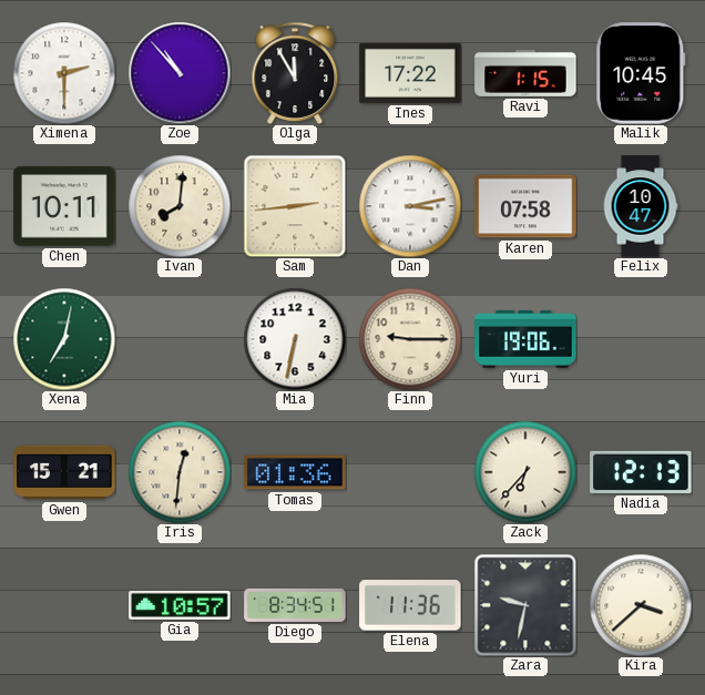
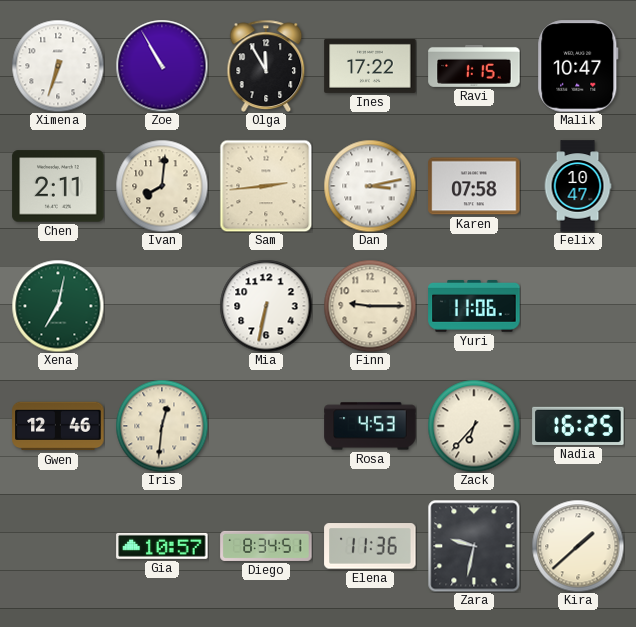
Ximena: 2:30 -> 6:33
Zoe: 10:53 -> 10:55
Malik: 10:45 -> 10:47
Chen: 10:11 -> 2:11
Yuri: 19:06 -> 11:06
Gwen: 15:21 -> 12:46
Tomas: 01:36 -> none
Rosa: none -> 4:53
Nadia: 12:13 -> 16:25
Kira: 3:38 -> 1:38
